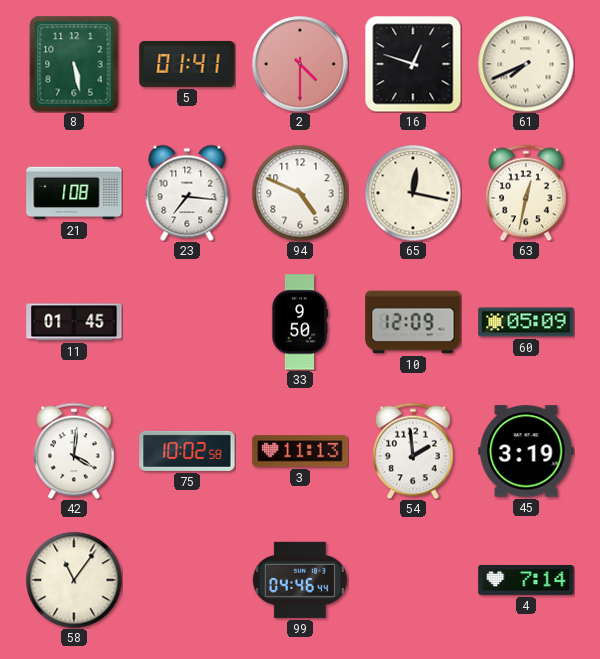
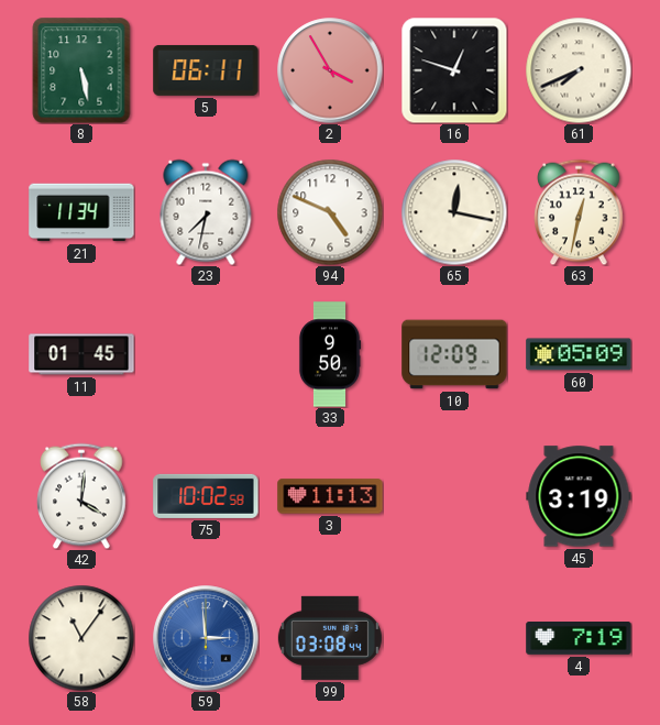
5: 01:41 -> 06:11
2: 4:30 -> 3:55
21: 1:08 -> 11:34
23: 7:16 -> 7:32
54: 1:59 -> none
59: none -> 2:59
99: 04:46 -> 03:08
4: 7:14 -> 7:19
